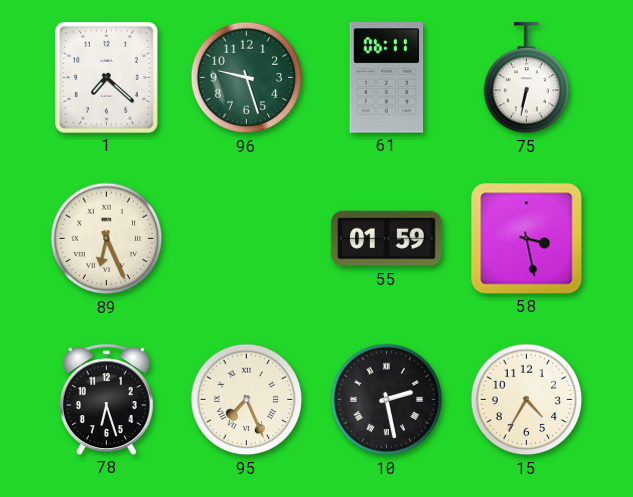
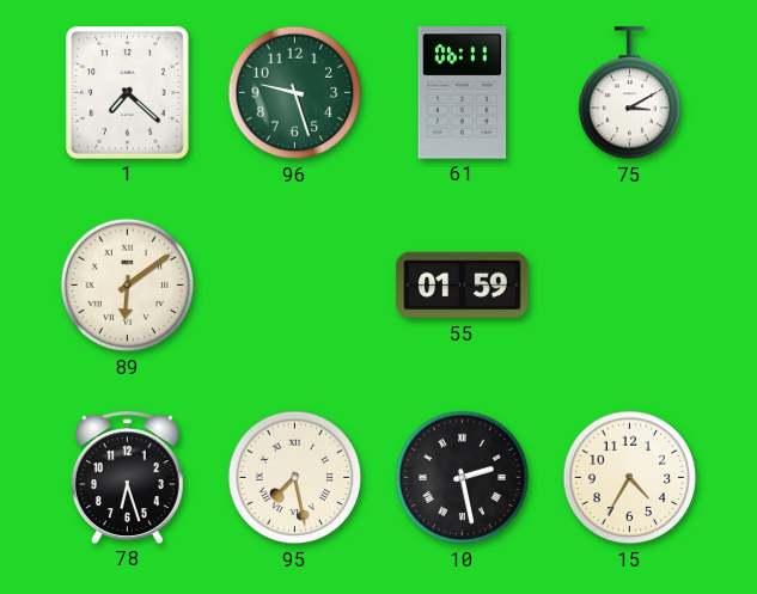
75: 6:32 -> 3:10
89: 6:26 -> 6:09
58: 3:28 -> none
95: 7:26 -> 7:28
